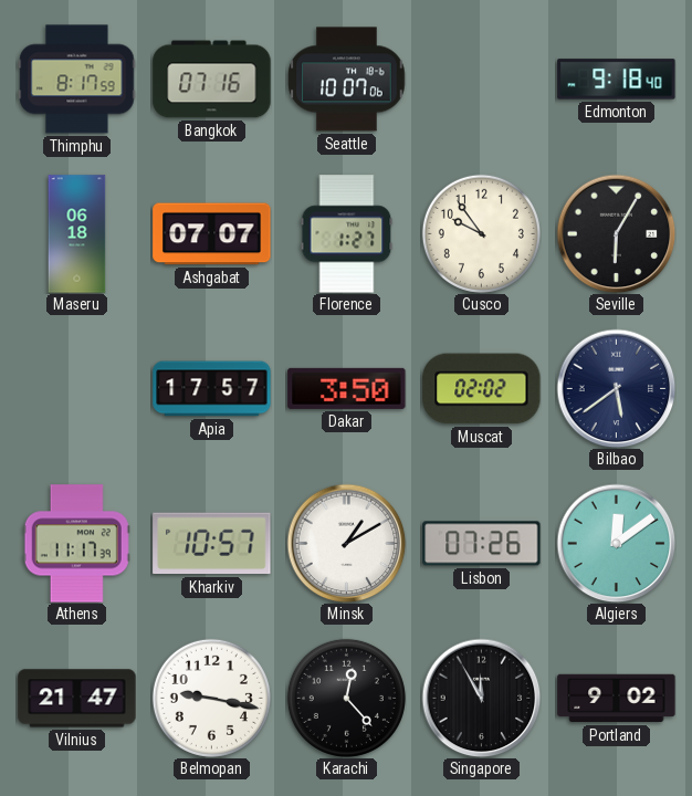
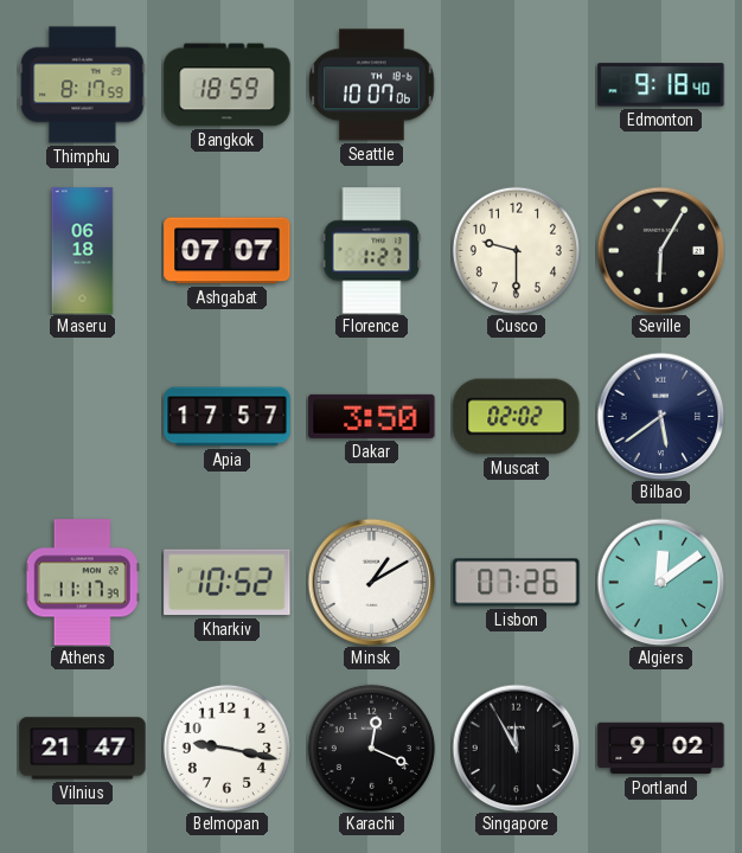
Bangkok: 07:16 -> 18:59
Cusco: 9:54 -> 9:30
Kharkiv: 10:57 -> 10:52
Karachi: 12:23 -> 12:19
